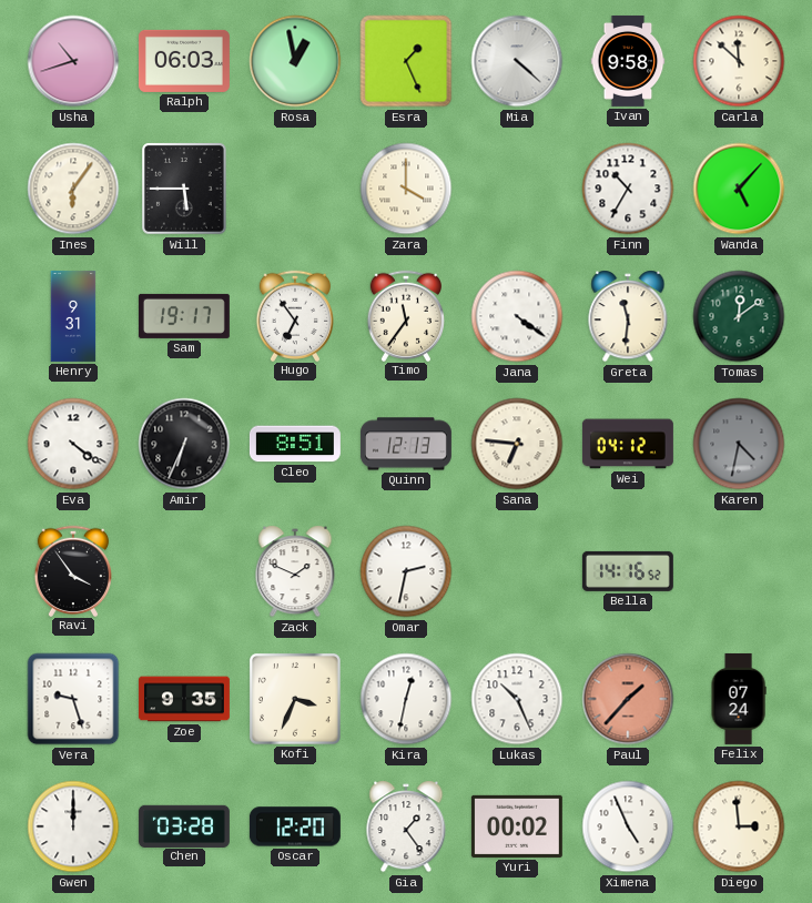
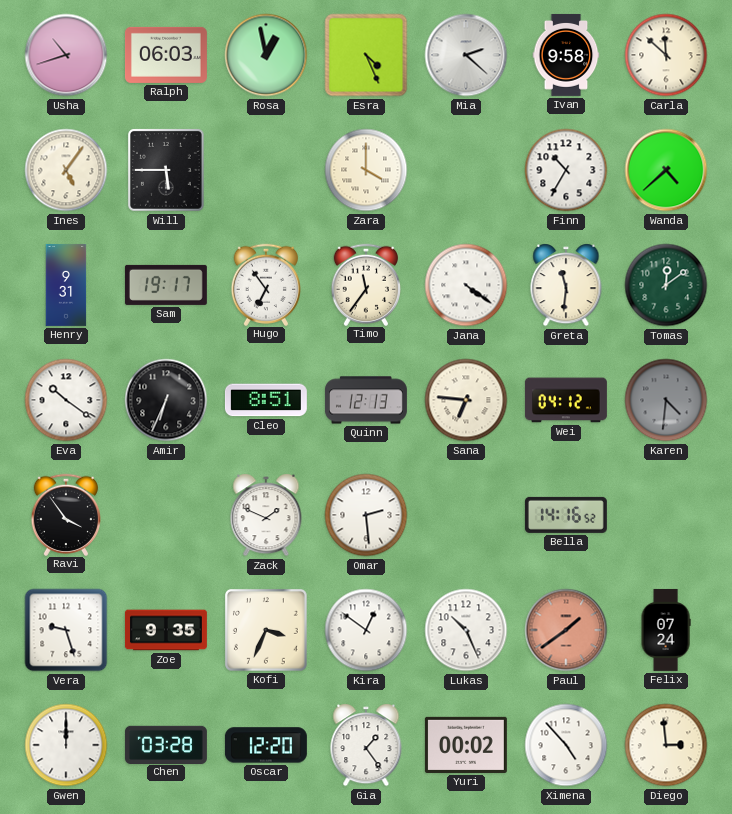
Esra: 1:26 -> 4:26
Mia: 4:22 -> 2:22
Ines: 6:06 -> 5:06
Wanda: 5:07 -> 4:38
Eva: 4:21 -> 10:21
Karen: 4:32 -> 4:31
Omar: 2:32 -> 2:29
Kira: 12:32 -> 12:51
Paul: 1:37 -> 1:39
Ximena: 4:56 -> 4:53
